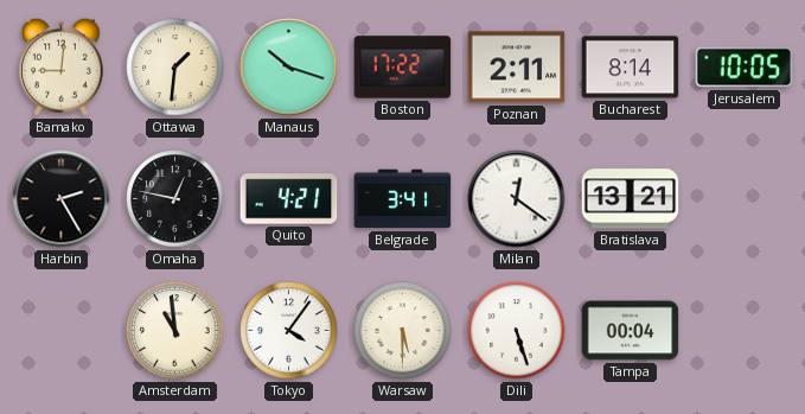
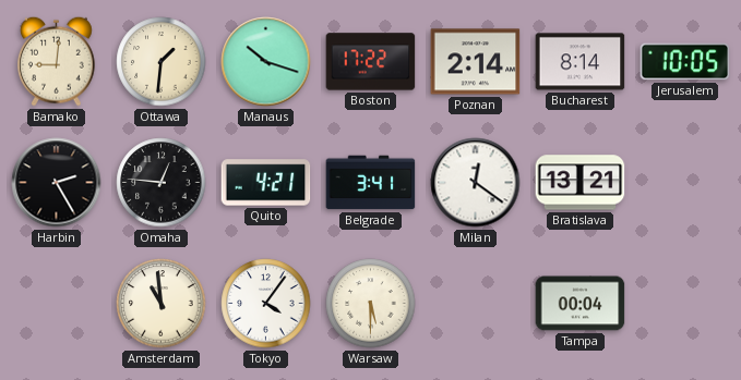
Poznan: 2:11 -> 2:14
Omaha: 12:47 -> 12:46
Dili: 5:27 -> none
